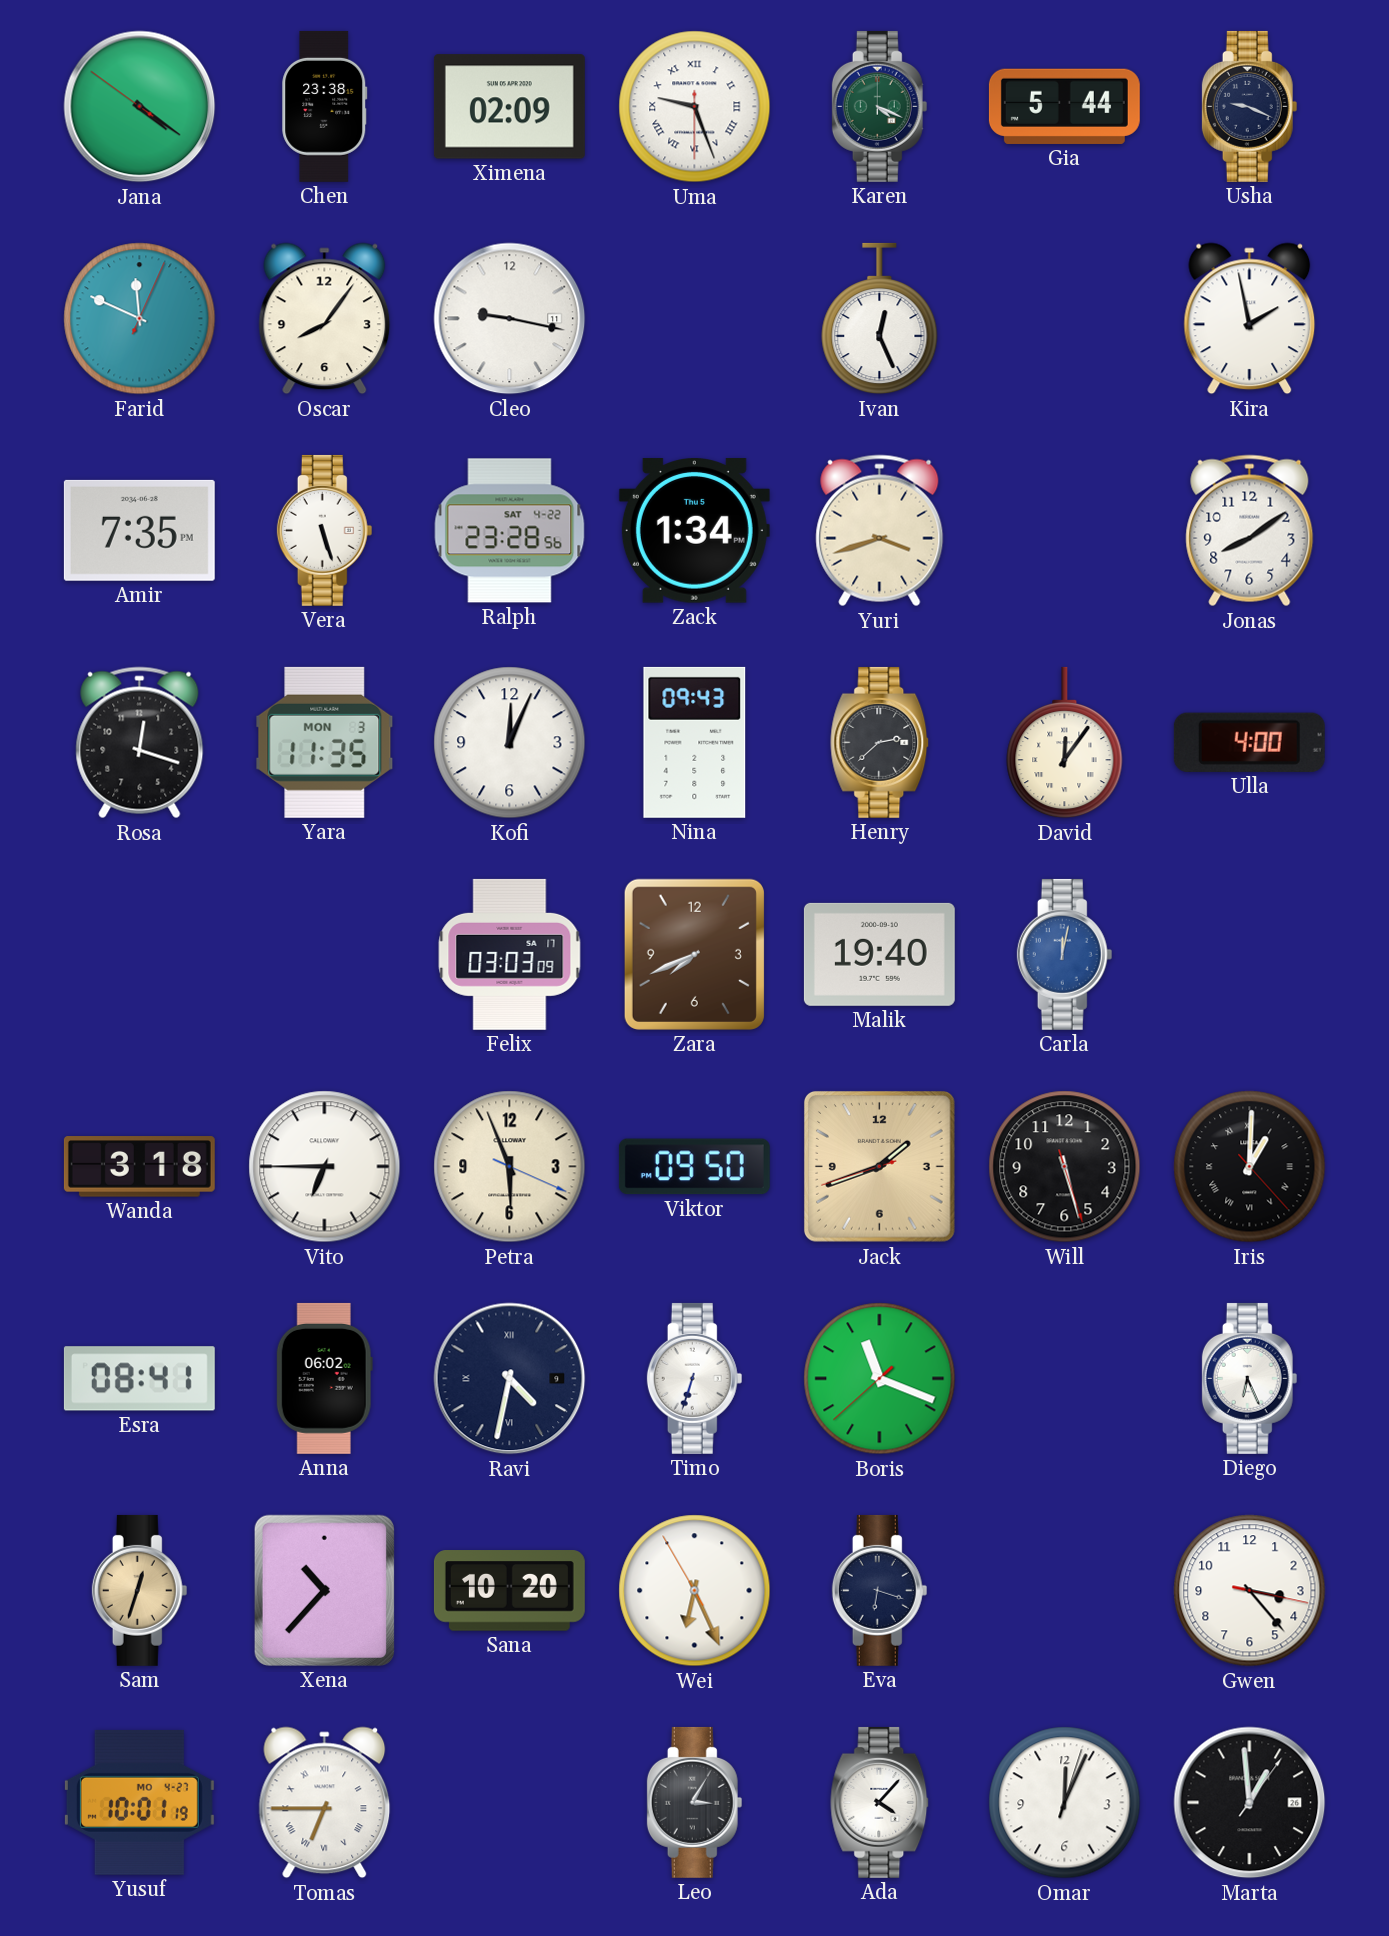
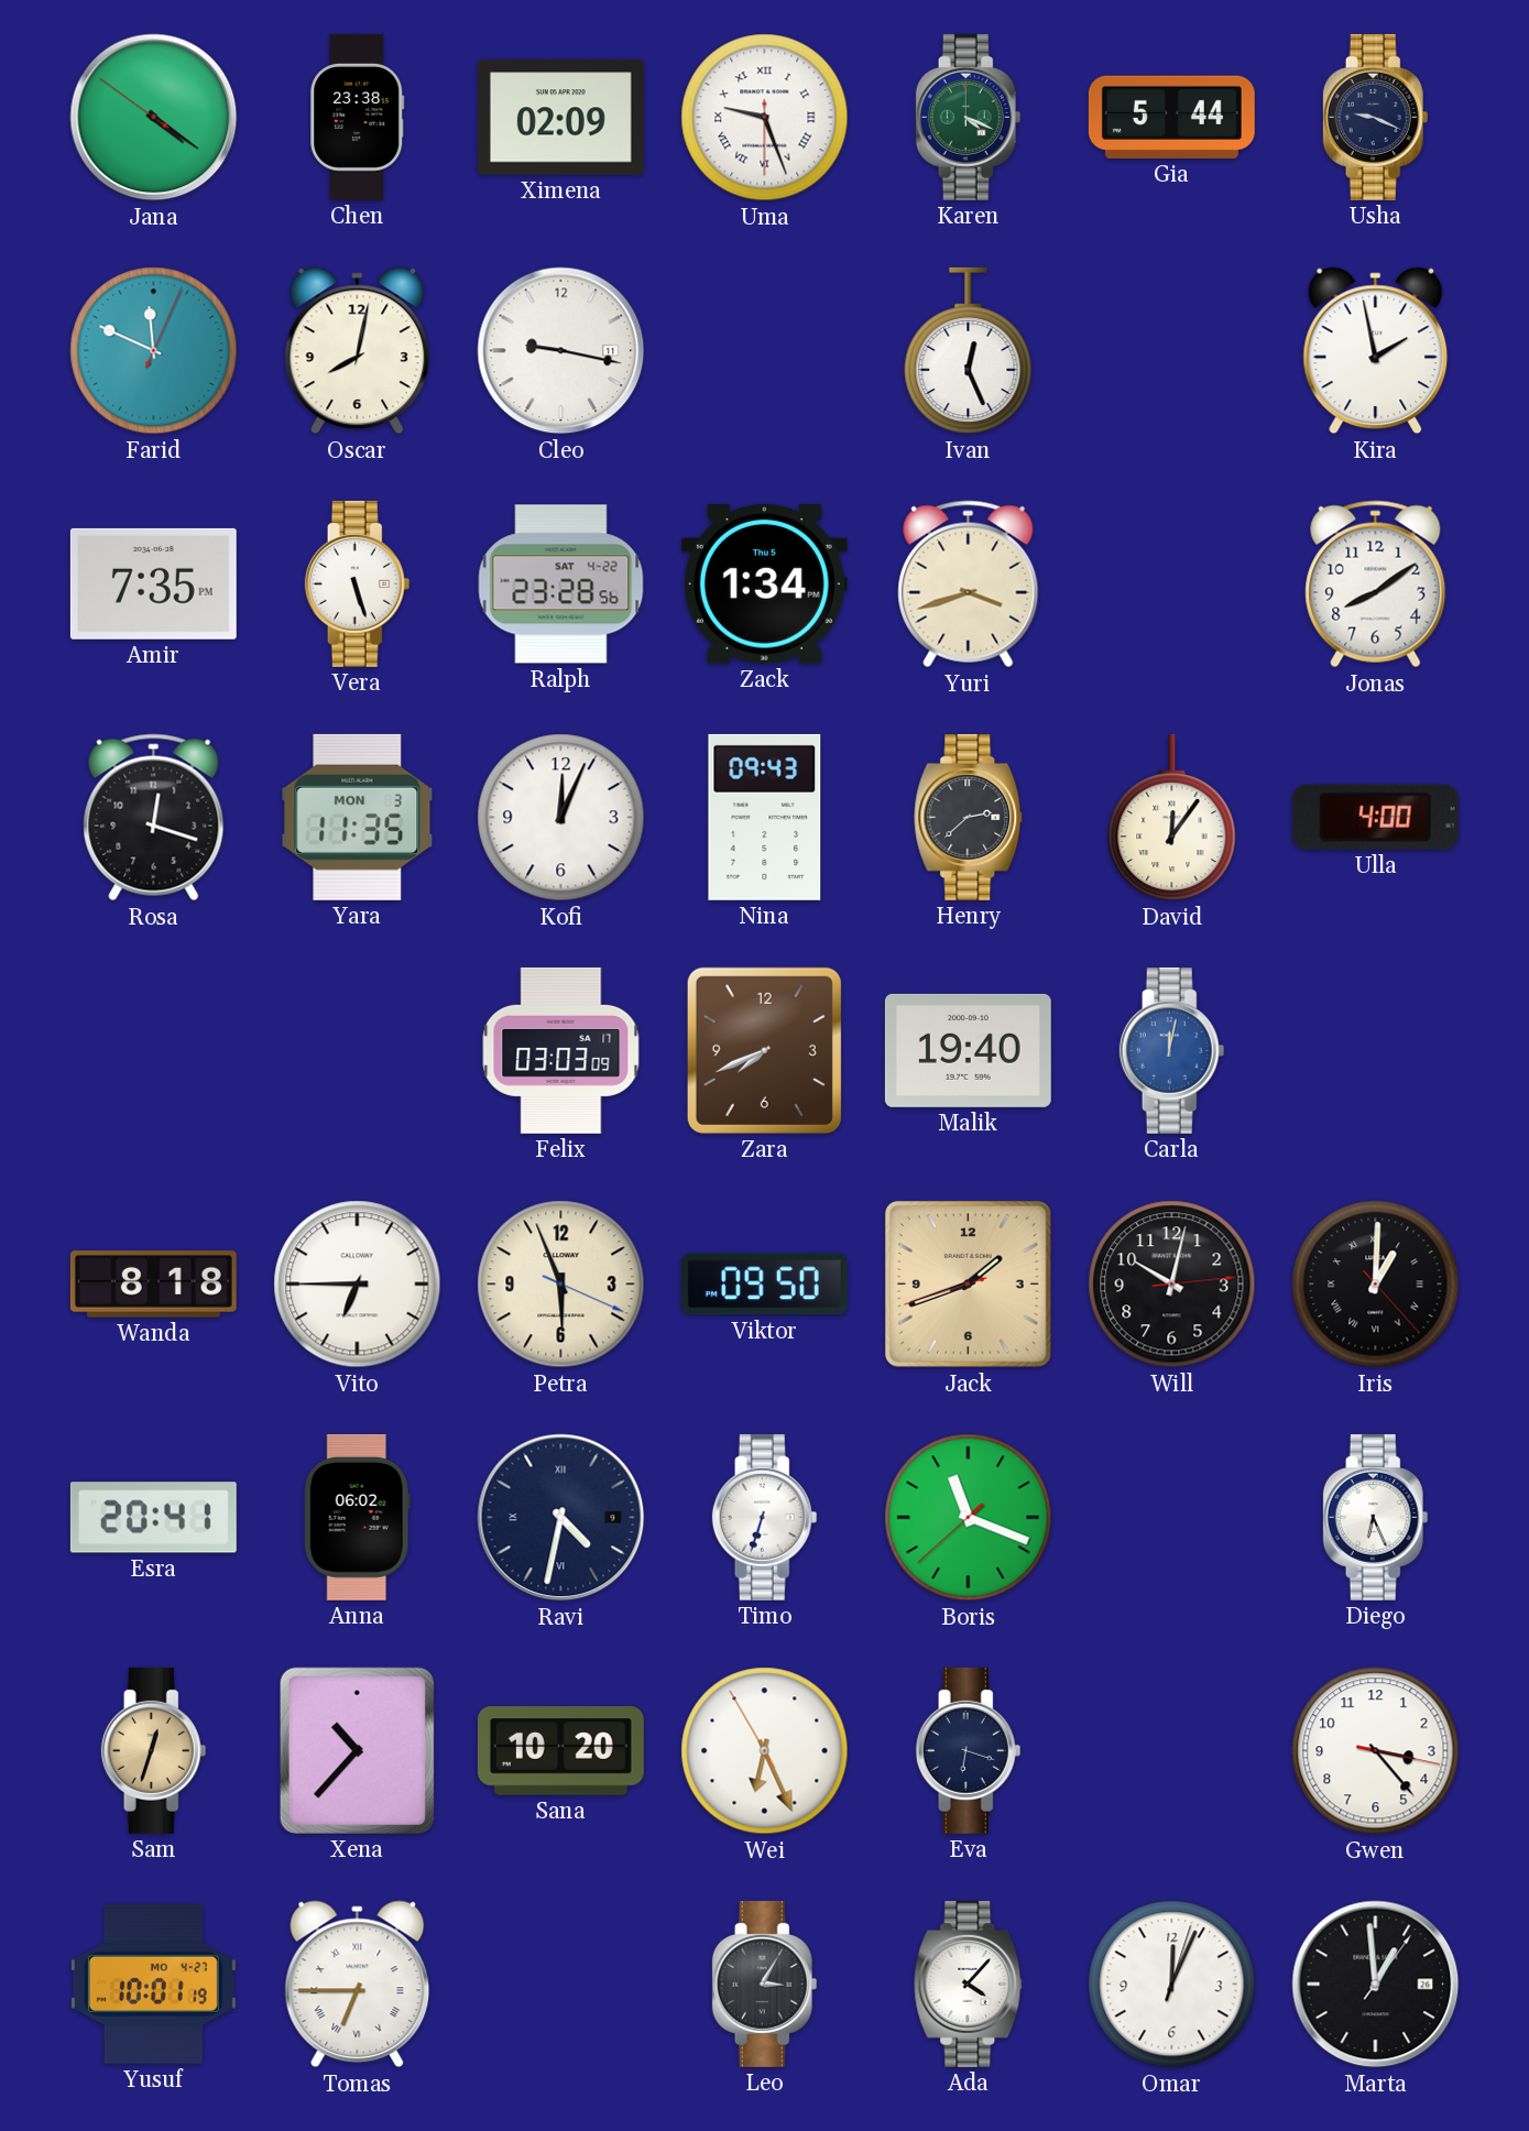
Oscar: 8:06 -> 8:02
Wanda: 3:18 -> 8:18
Will: 5:27 -> 10:02
Esra: 08:41 -> 20:41
